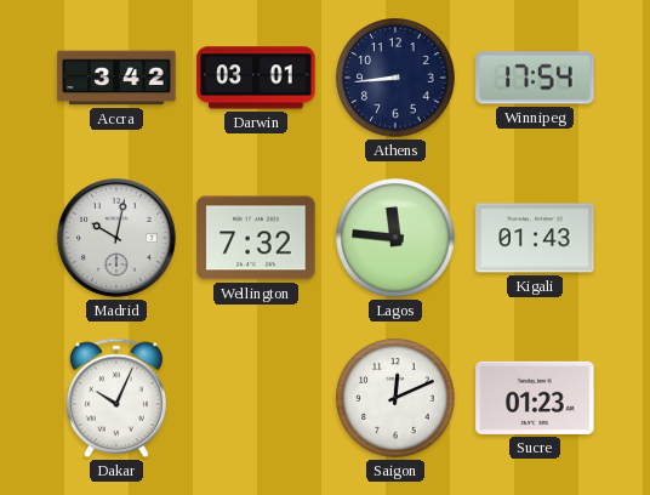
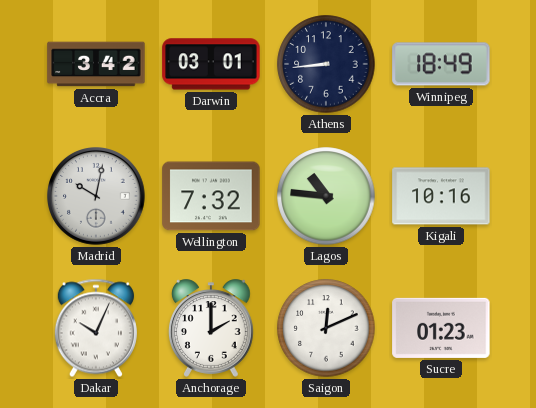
Winnipeg: 17:54 -> 18:49
Lagos: 11:46 -> 10:46
Kigali: 01:43 -> 10:16
Anchorage: none -> 2:00
